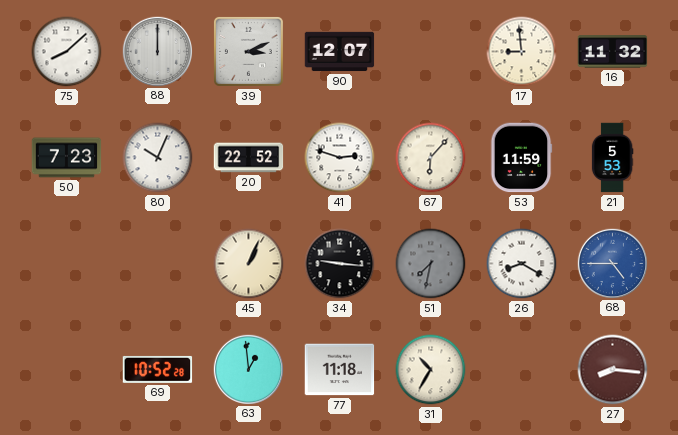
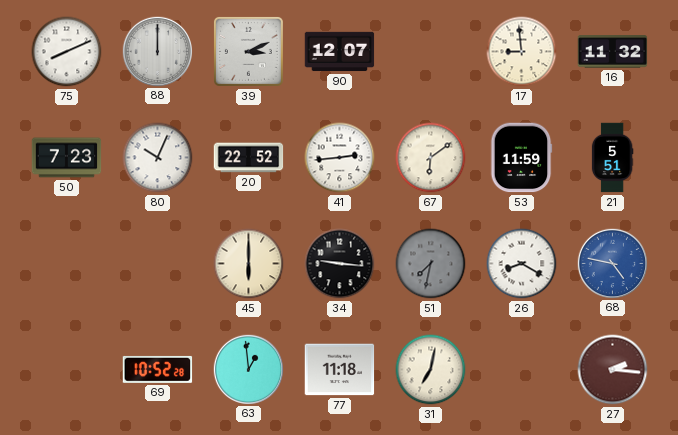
75: 8:08 -> 8:11
41: 2:48 -> 2:44
67: 6:07 -> 6:09
21: 5:53 -> 5:51
45: 1:04 -> 6:00
68: 4:45 -> 4:47
31: 10:35 -> 7:02
27: 8:16 -> 2:16
